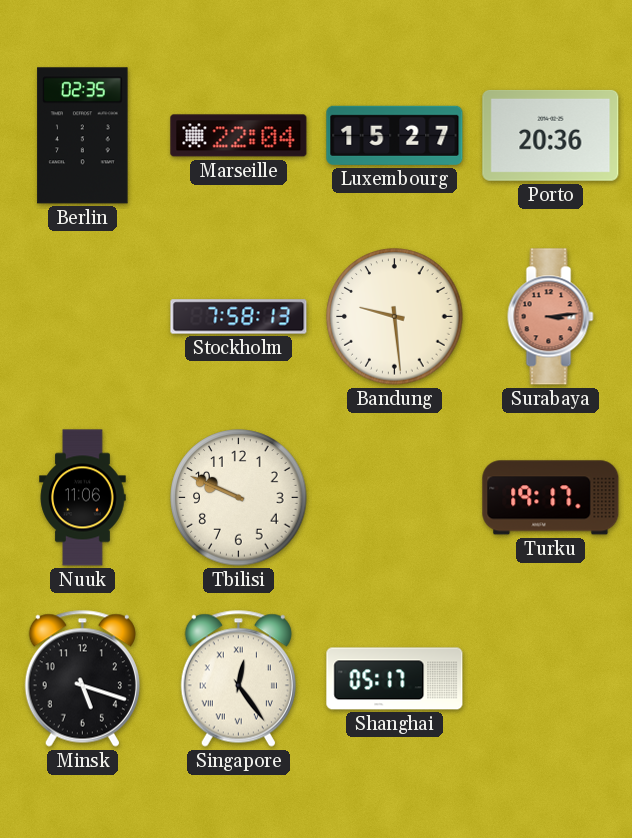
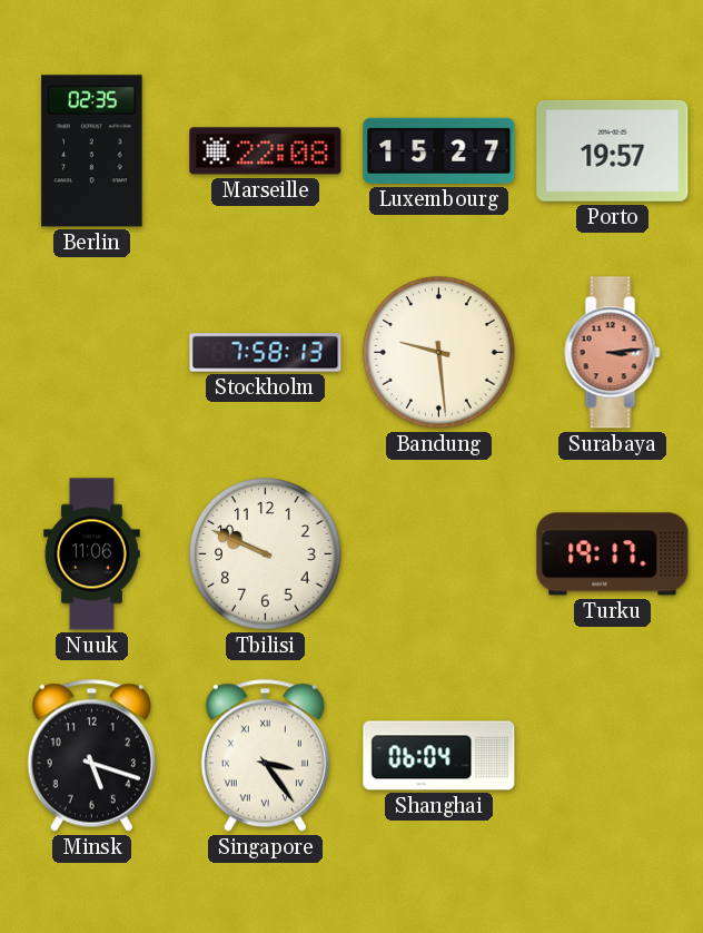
Marseille: 22:04 -> 22:08
Porto: 20:36 -> 19:57
Singapore: 12:24 -> 3:24
Shanghai: 05:17 -> 06:04
